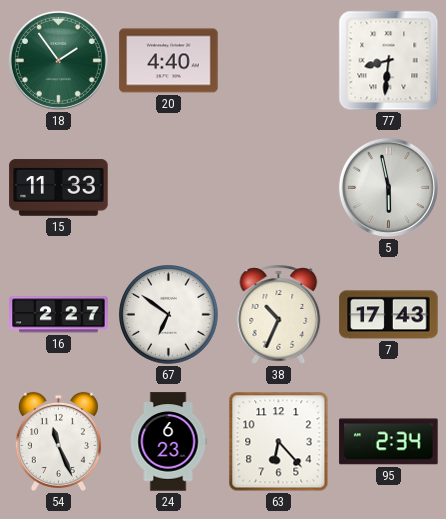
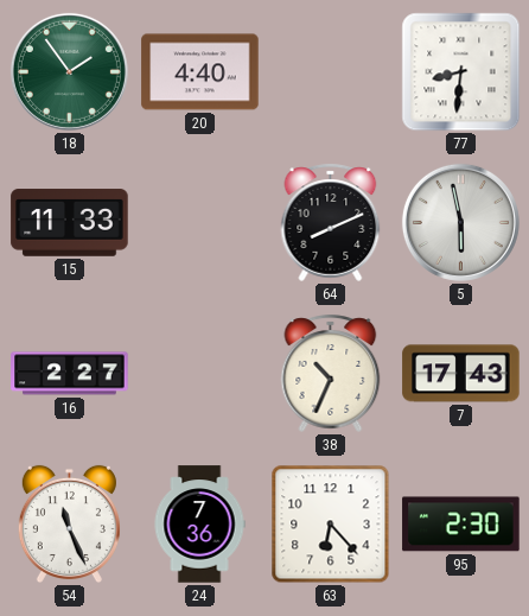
64: none -> 8:11
67: 6:51 -> none
24: 6:23 -> 7:36
95: 2:34 -> 2:30
